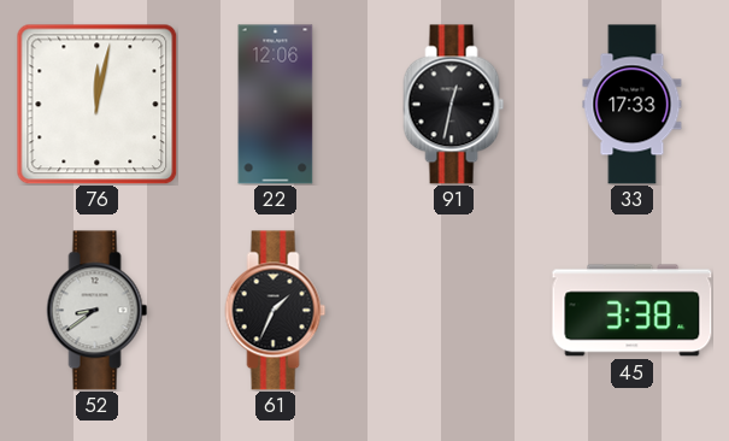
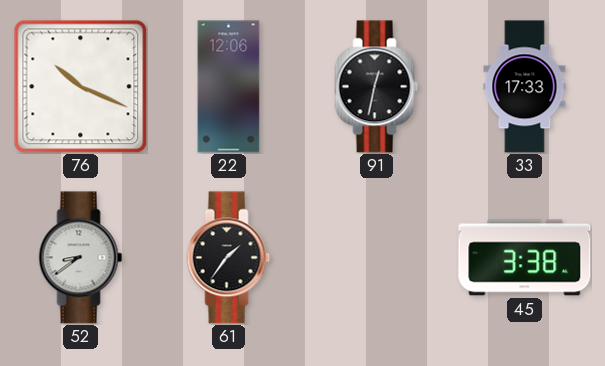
76: 12:02 -> 10:19
61: 1:34 -> 1:36
